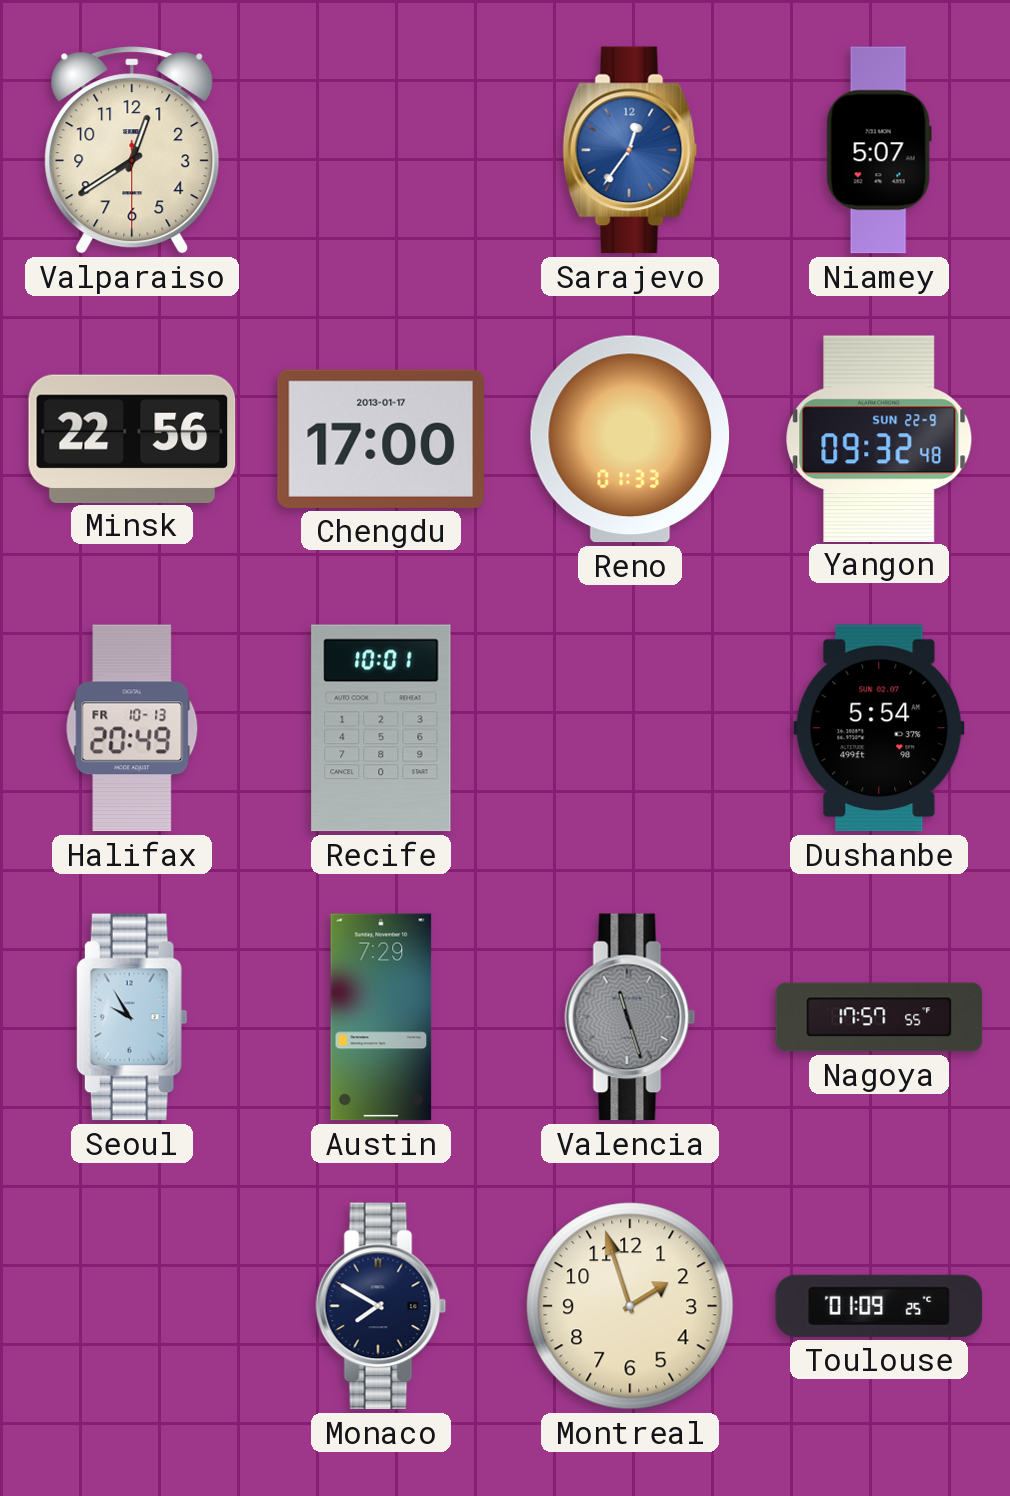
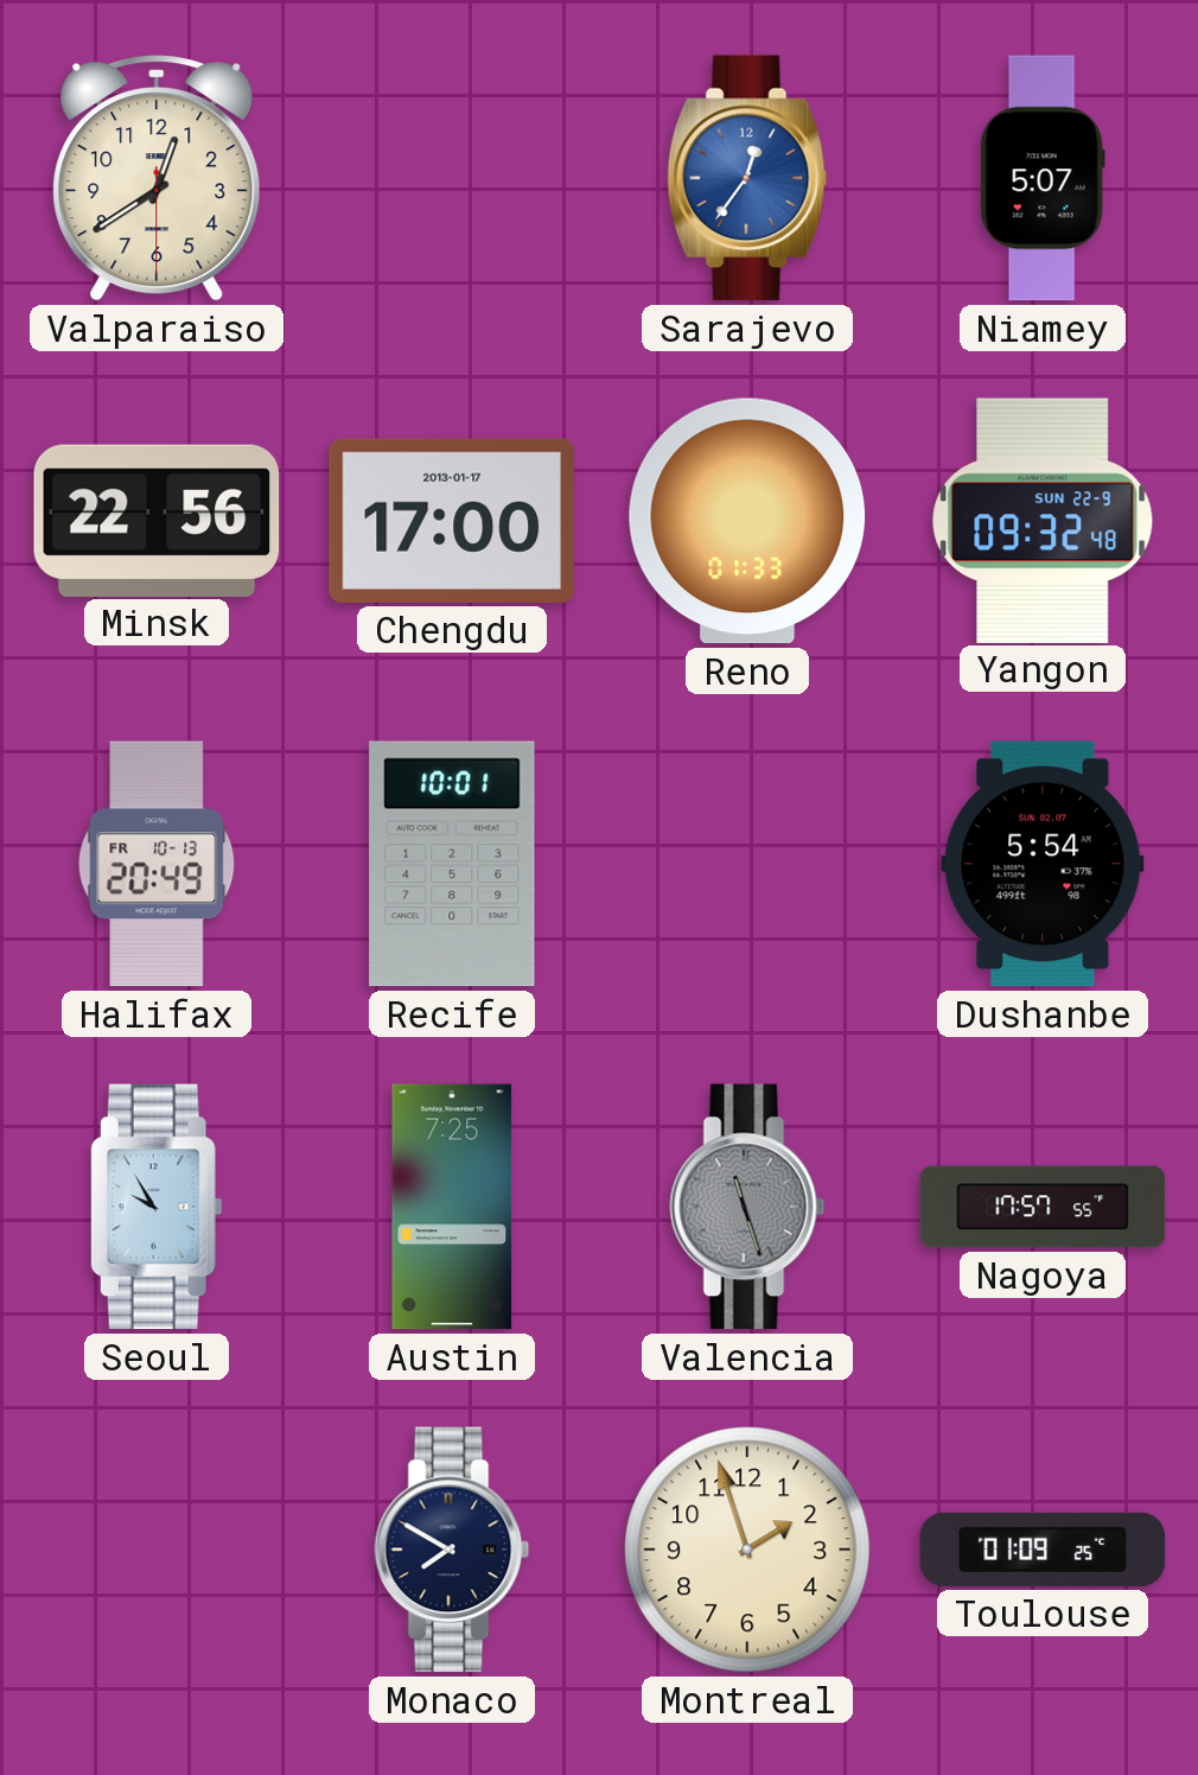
Austin: 7:29 -> 7:25
